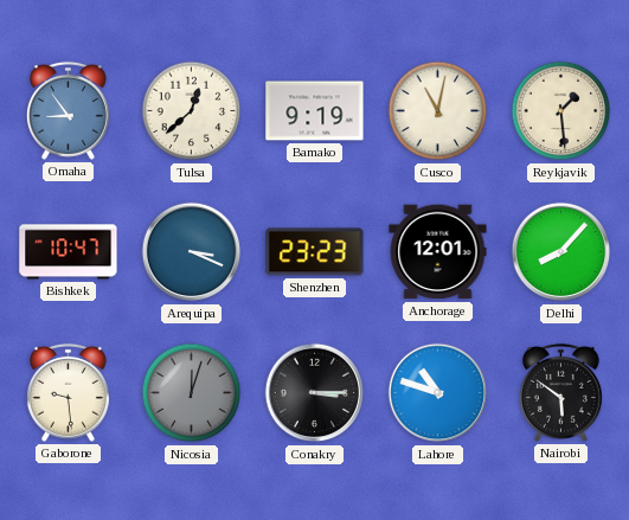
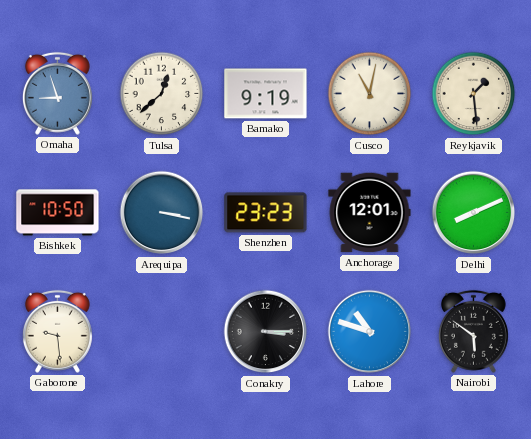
Omaha: 8:54 -> 8:57
Bishkek: 10:47 -> 10:50
Arequipa: 3:19 -> 3:17
Delhi: 8:07 -> 8:11
Nicosia: 12:03 -> none
